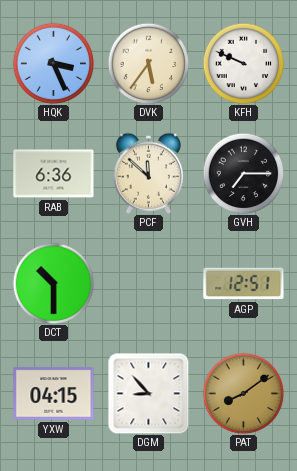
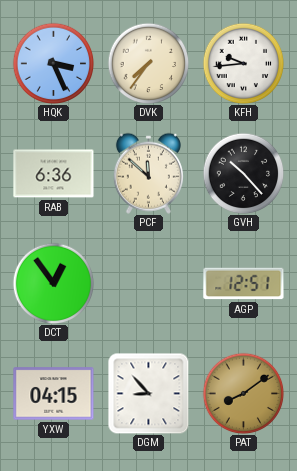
DVK: 5:36 -> 7:36
KFH: 9:49 -> 9:44
GVH: 7:15 -> 10:23
DCT: 10:30 -> 12:54
